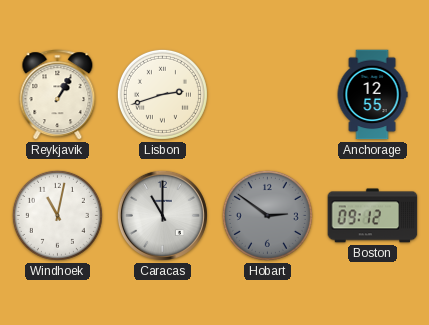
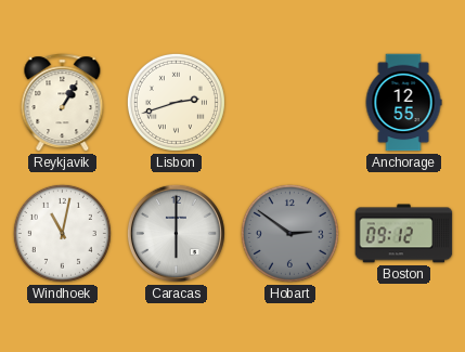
Caracas: 11:00 -> 6:00
